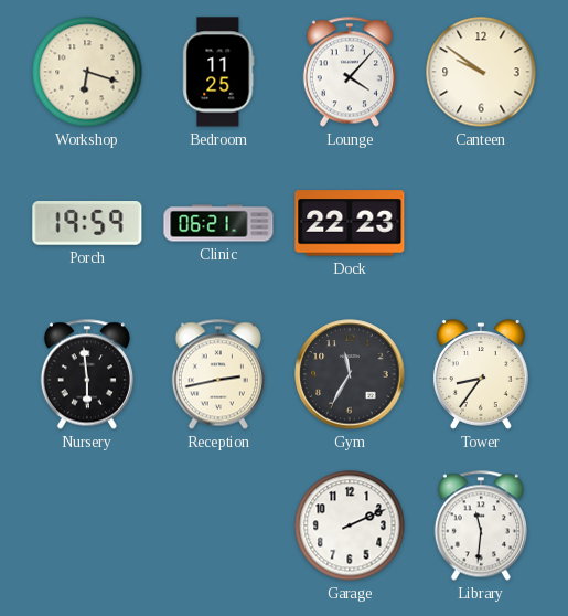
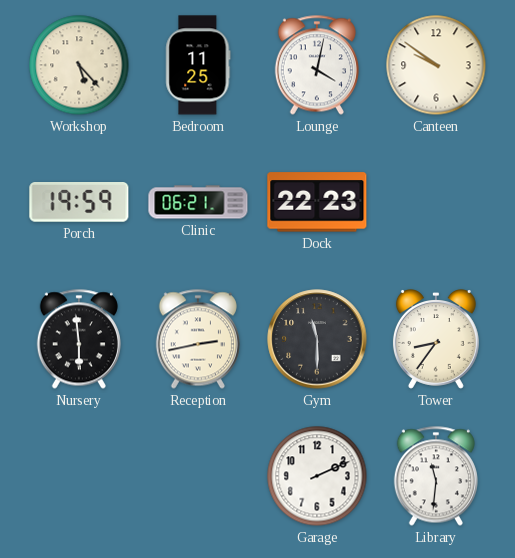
Workshop: 6:18 -> 5:23
Lounge: 4:07 -> 4:02
Gym: 11:35 -> 11:30
